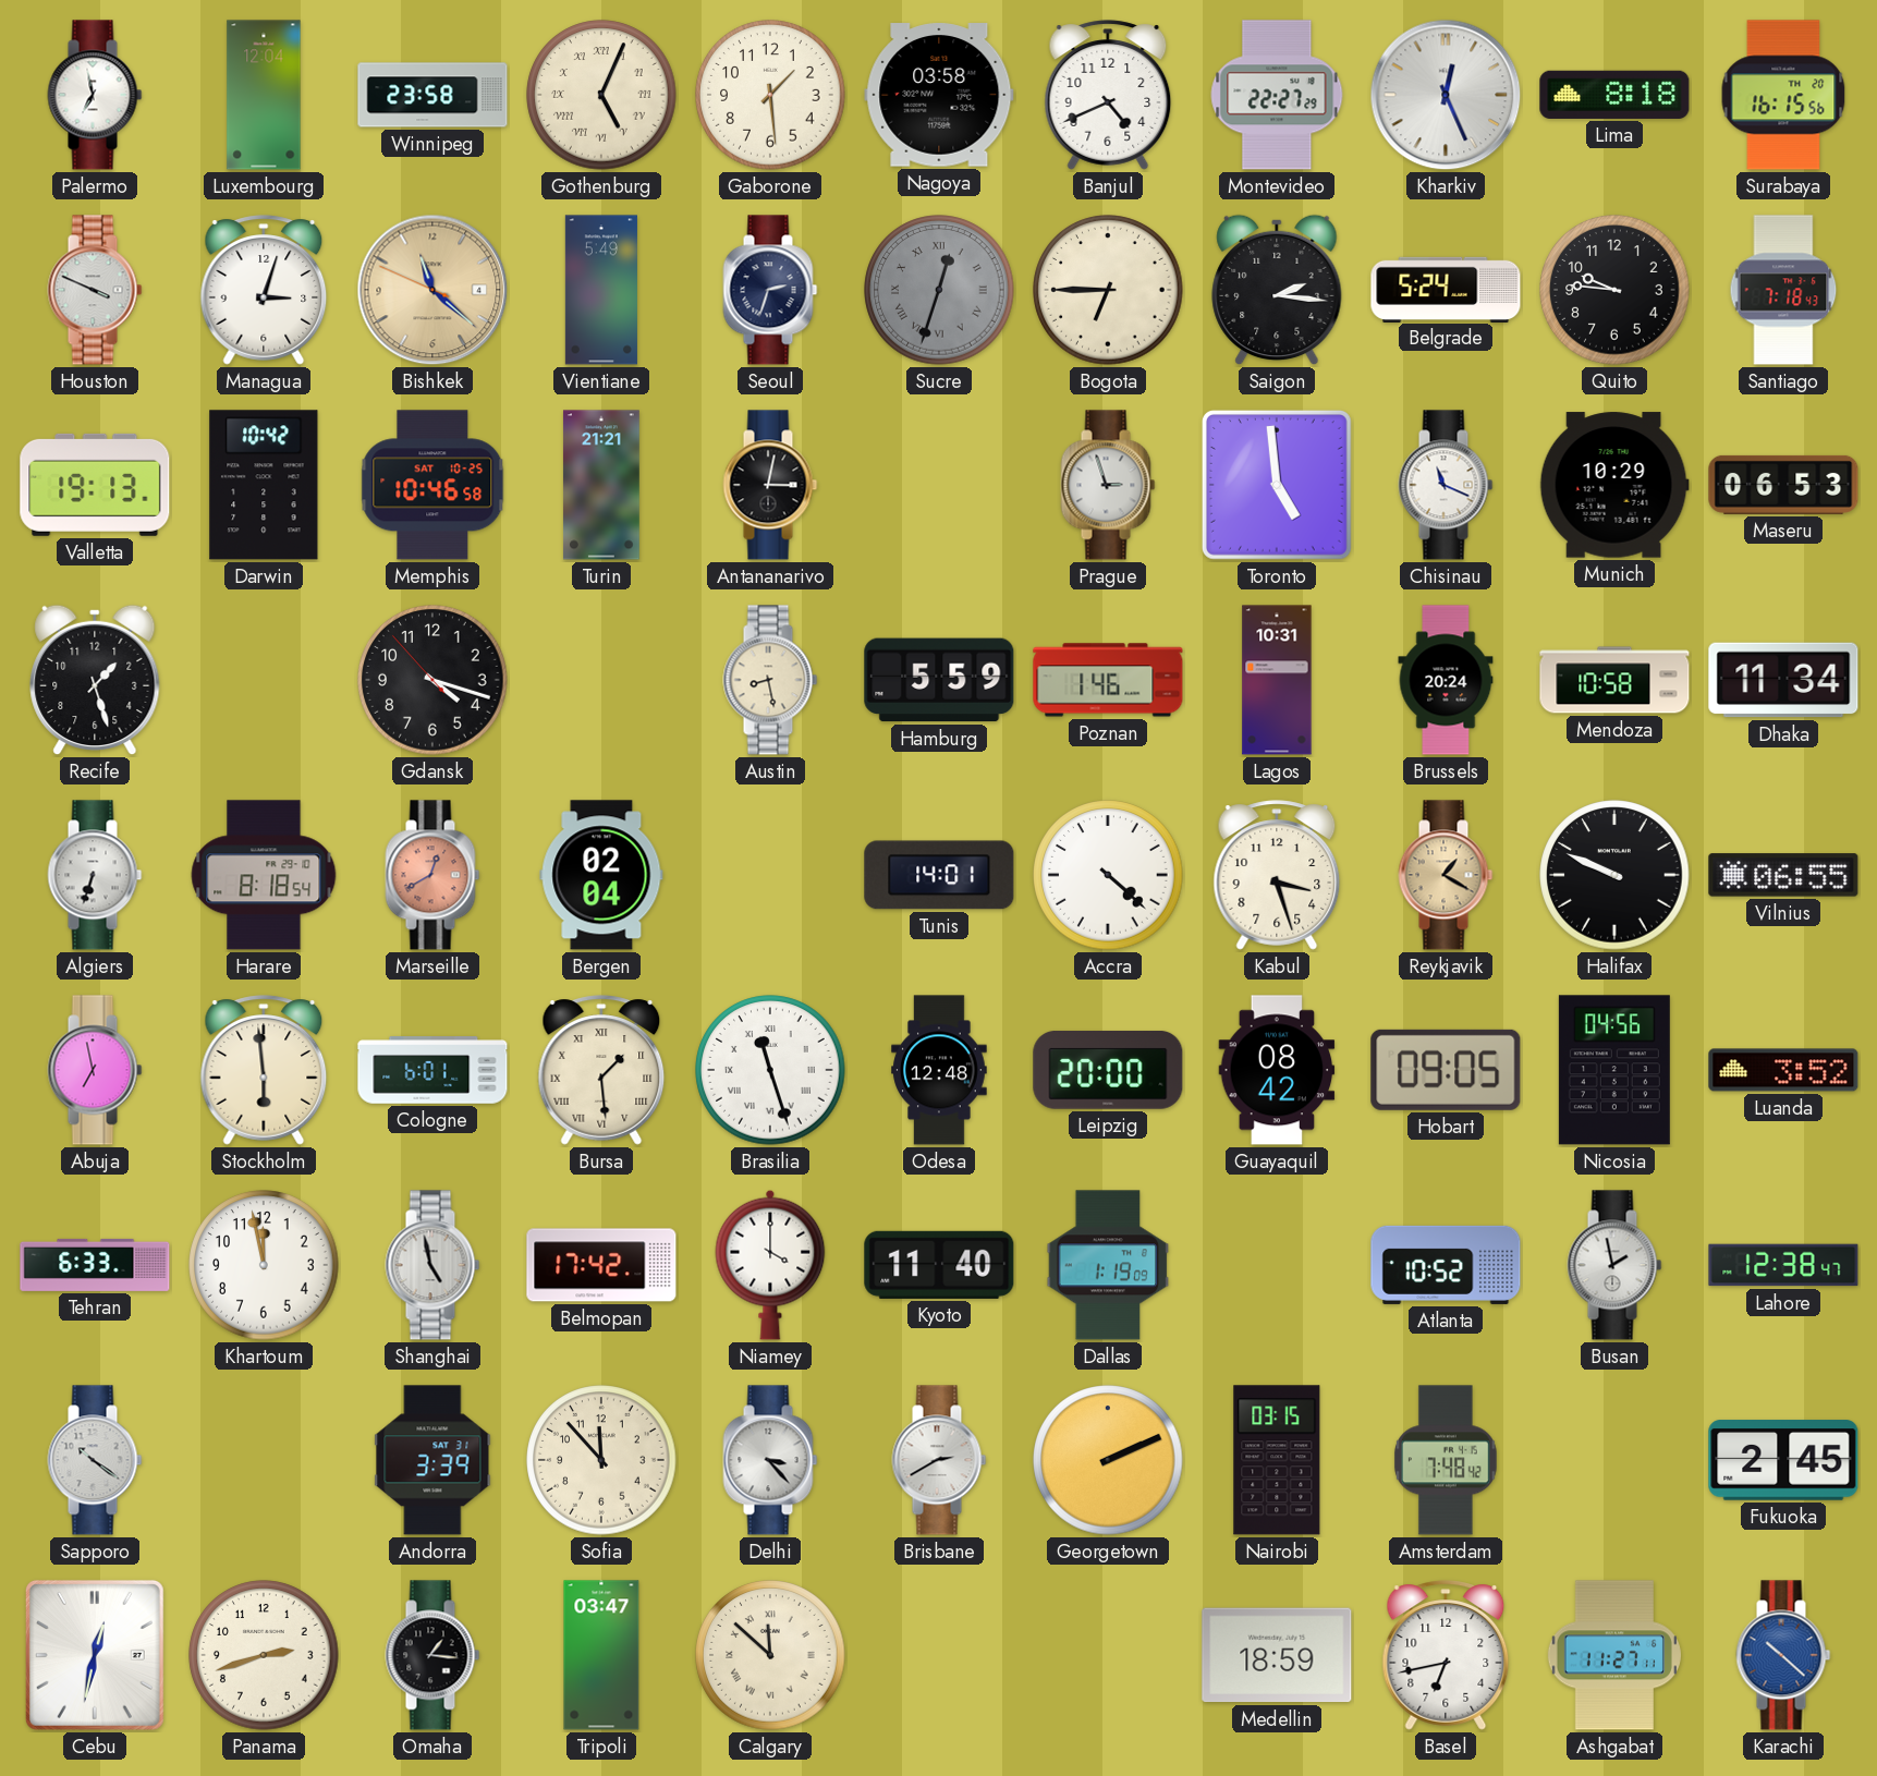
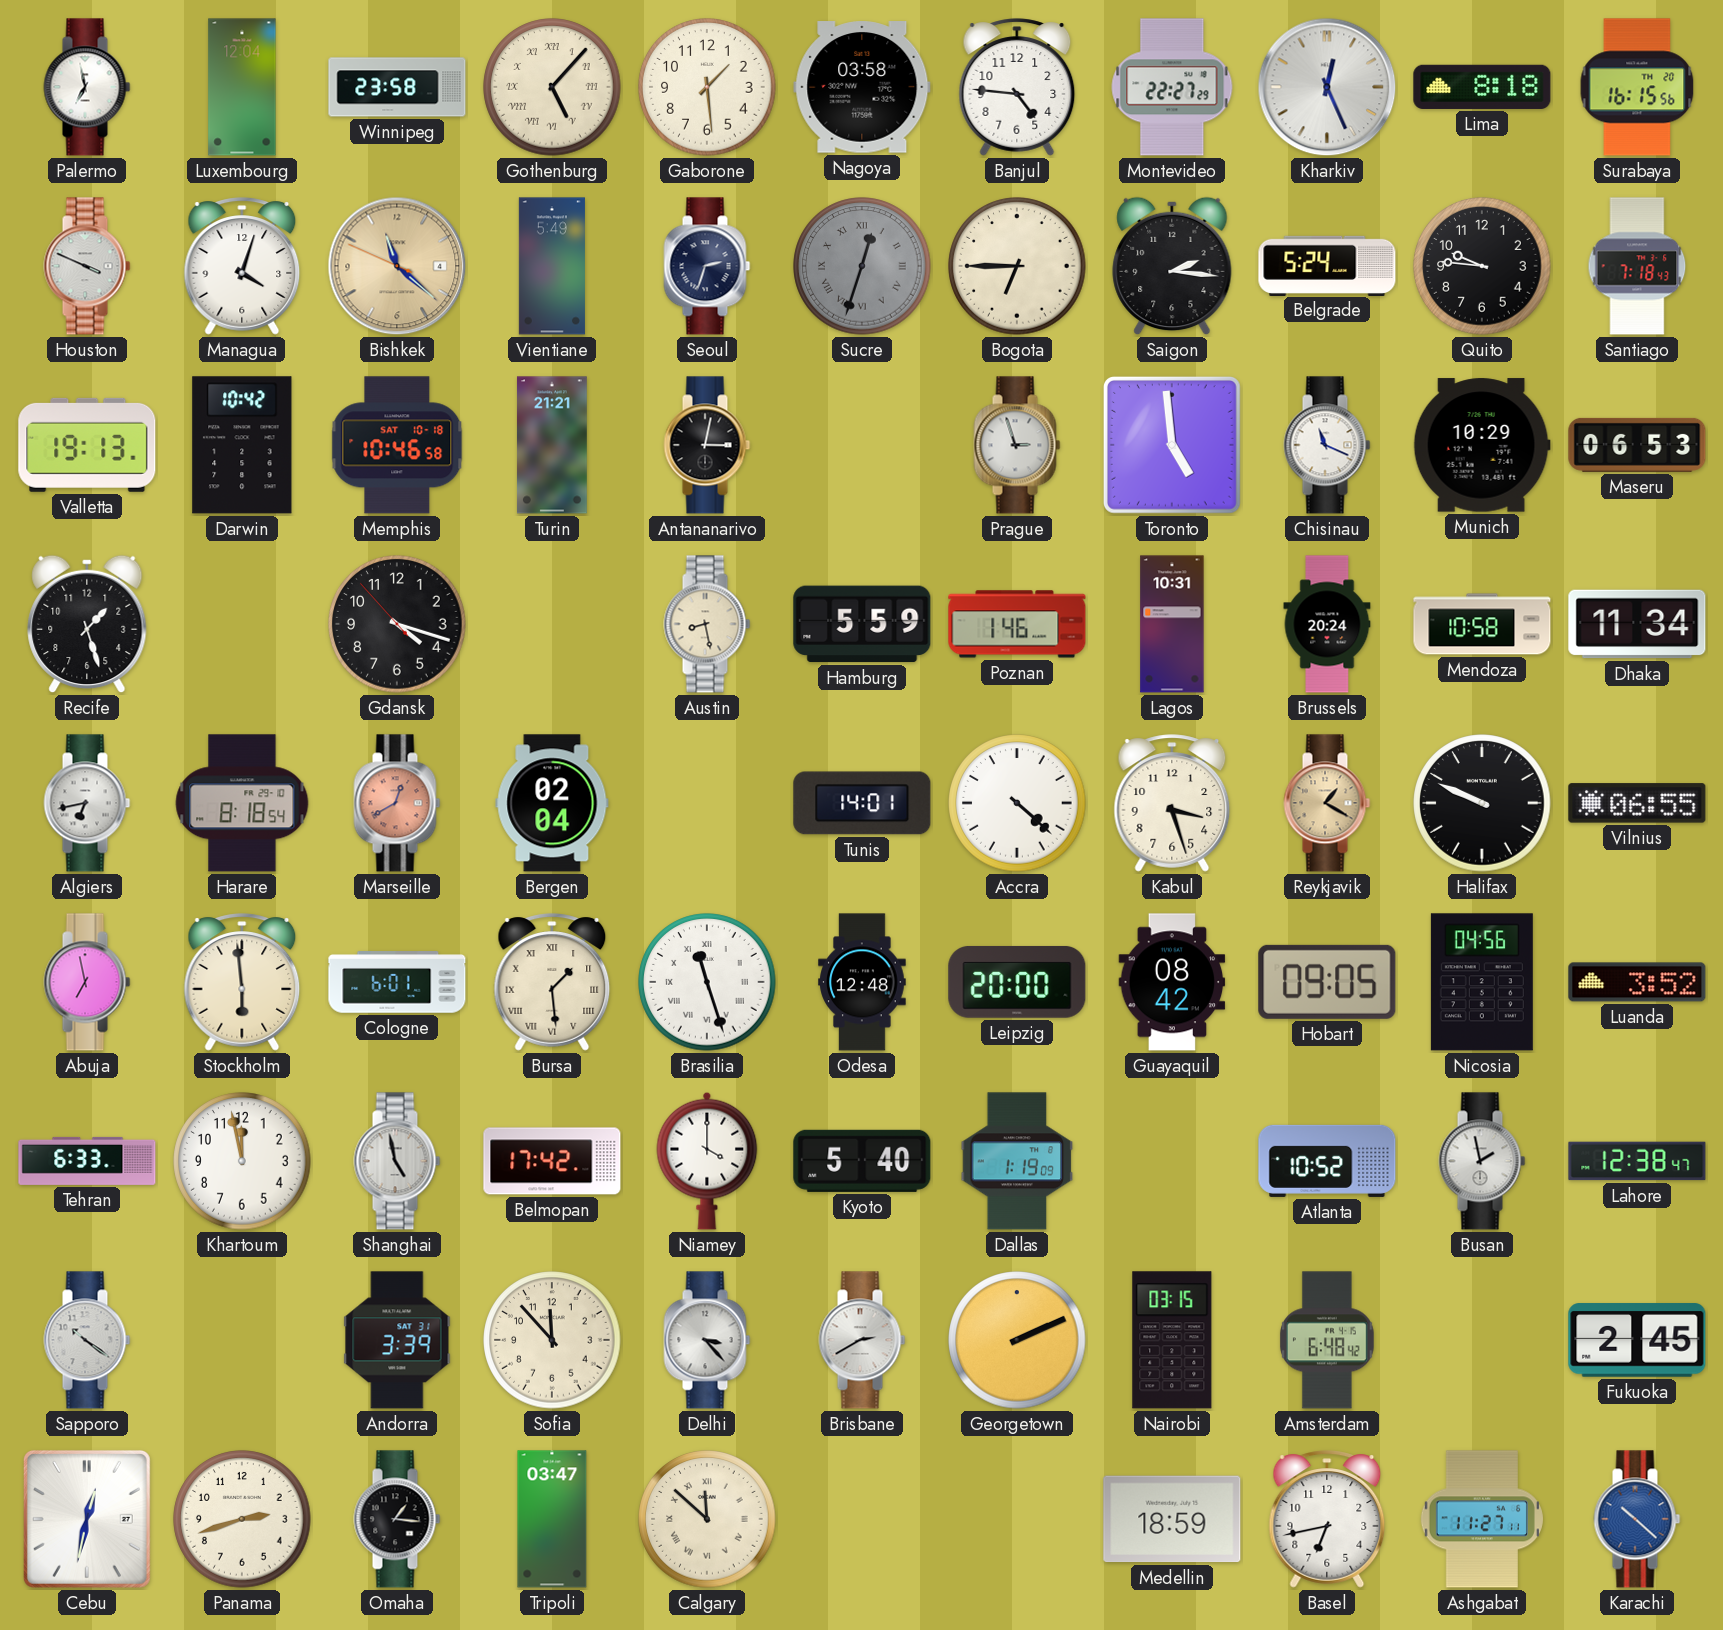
Gothenburg: 5:04 -> 5:07
Banjul: 4:41 -> 4:46
Managua: 3:03 -> 4:03
Memphis date: SAT 10-25 -> SAT 10-18
Algiers: 6:33 -> 6:43
Kyoto: 11:40 -> 5:40
Amsterdam: 7:48 -> 6:48
